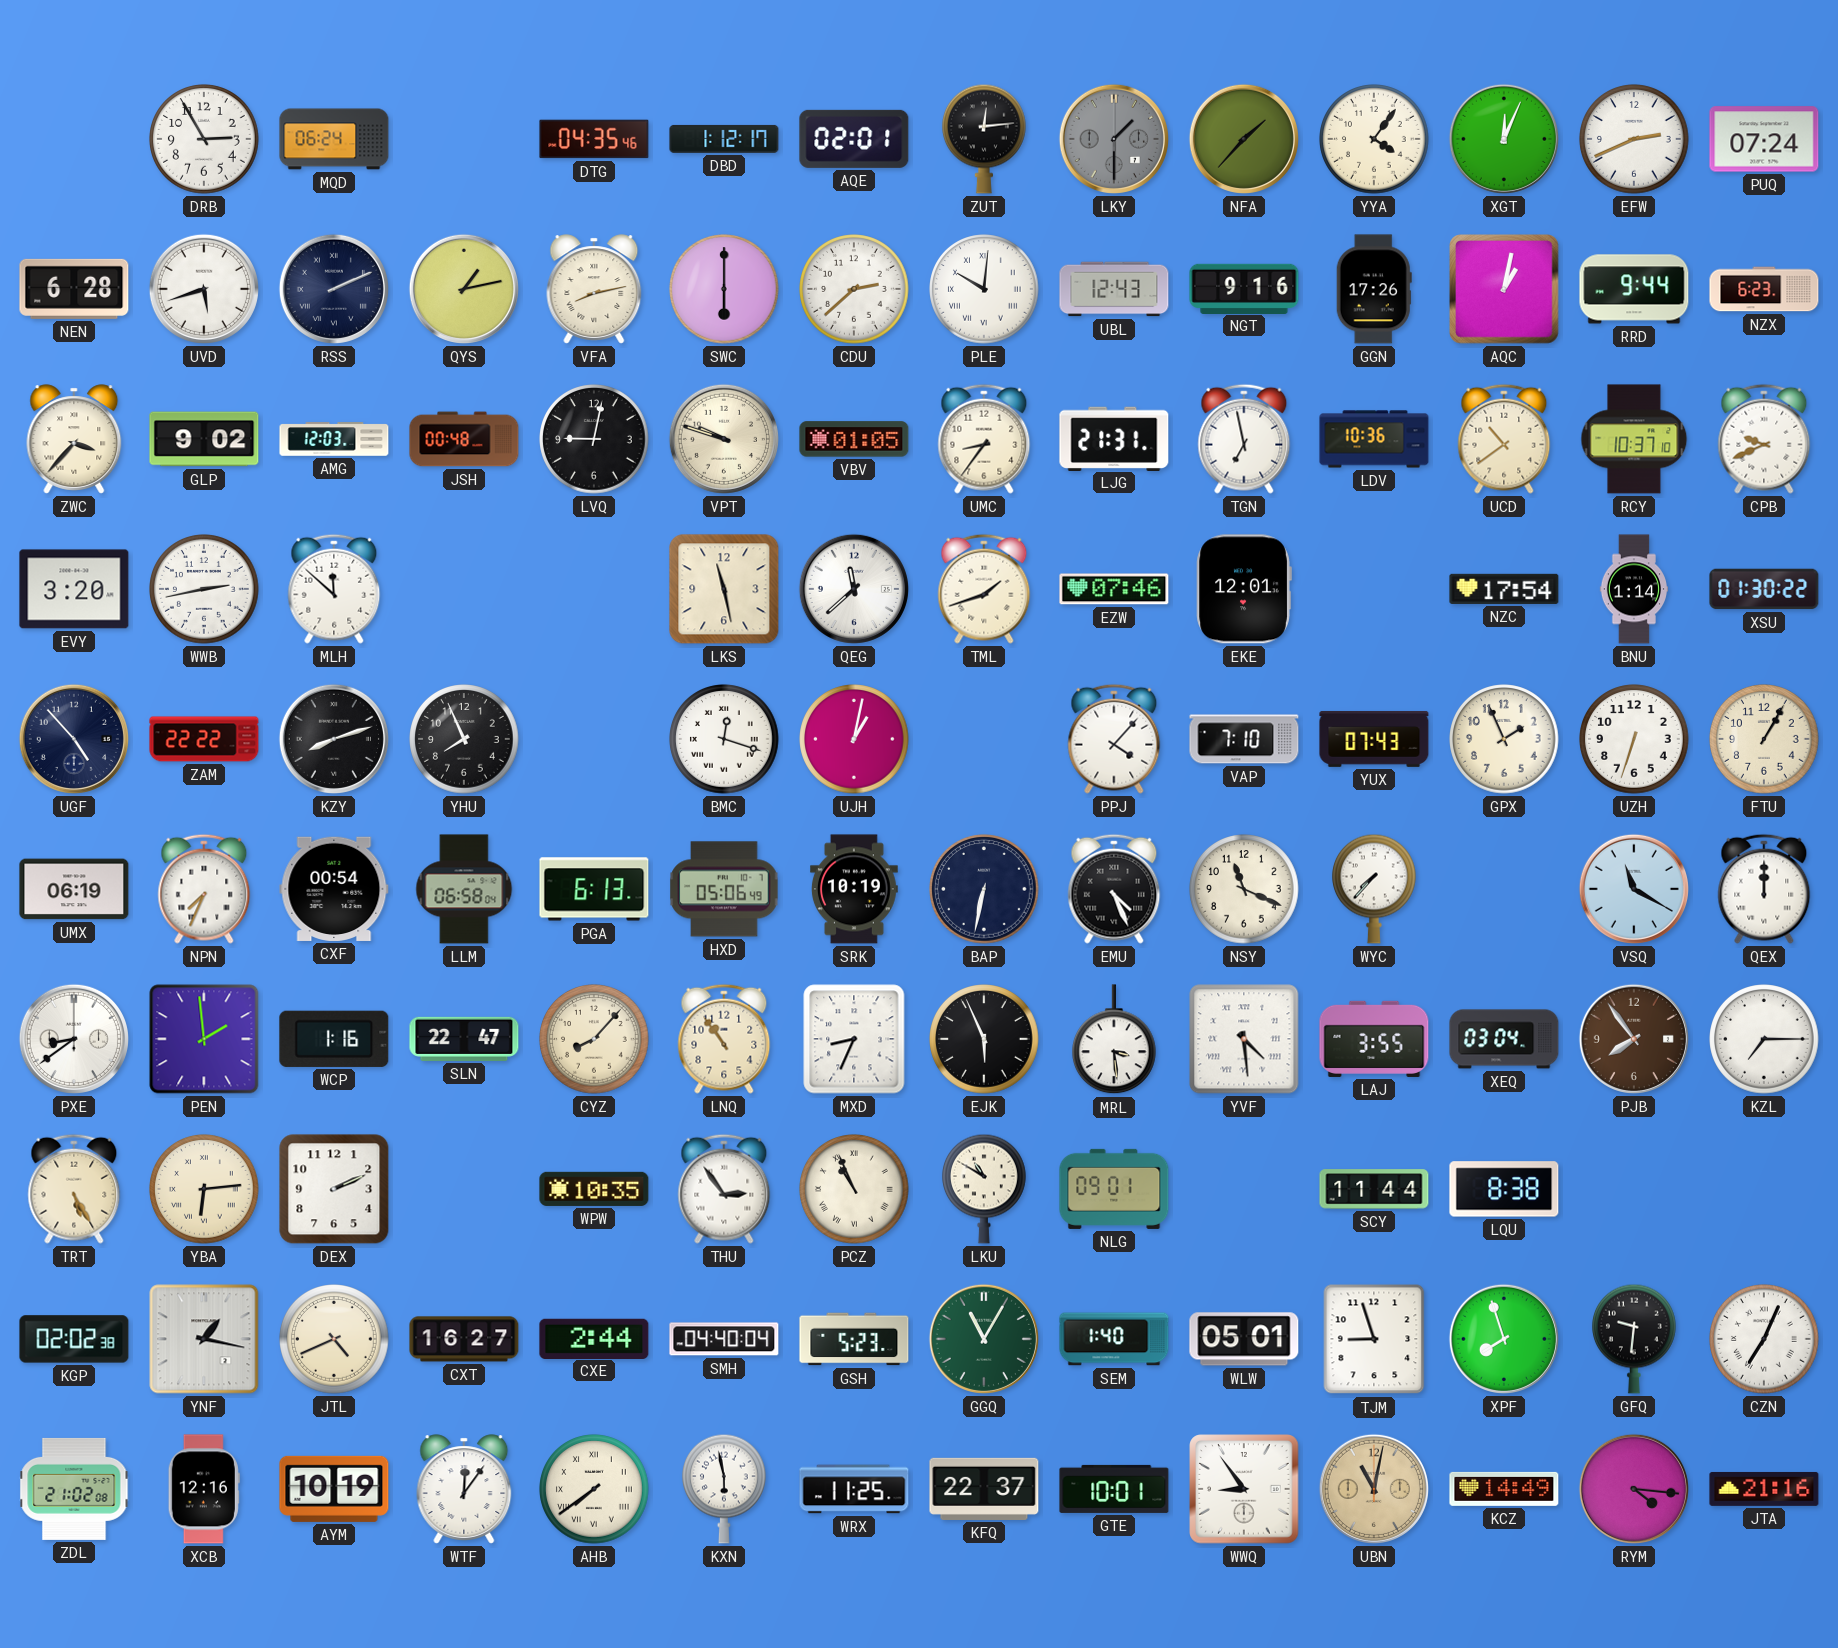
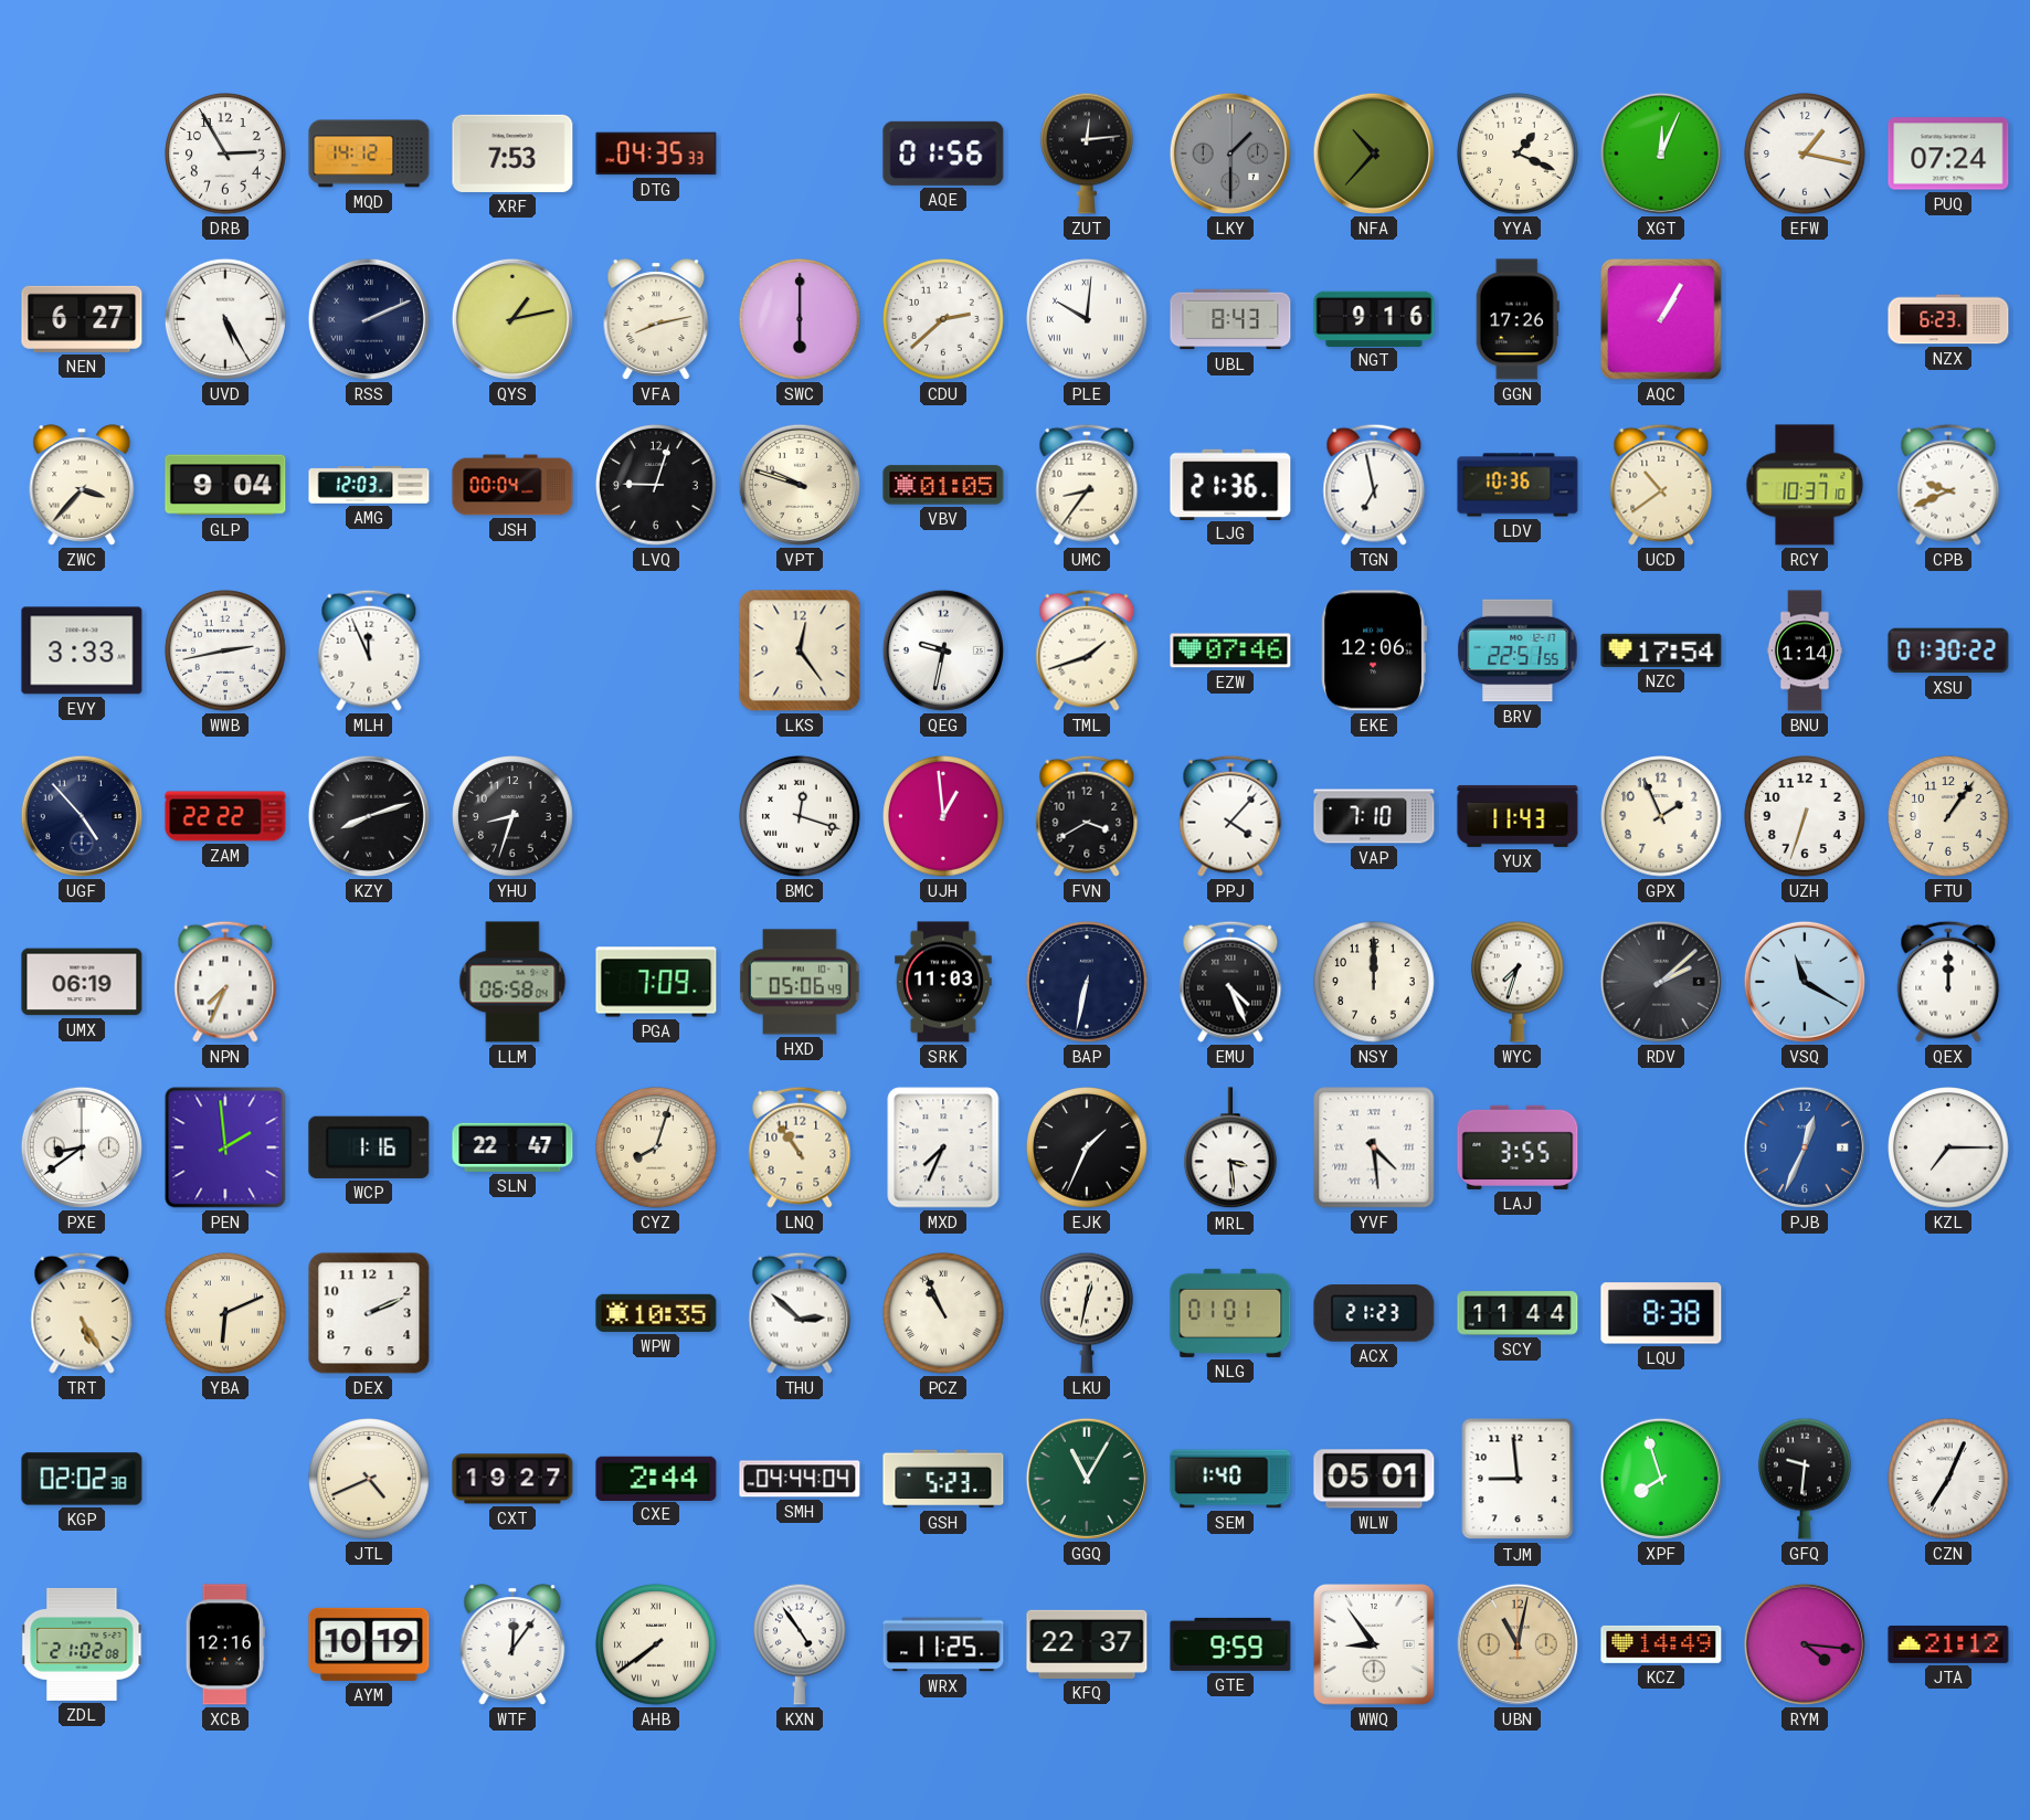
MQD: 06:24 -> 14:12
XRF: none -> 7:53
DTG: 04:35:46 -> 04:35:33
DBD: 1:12 -> none
AQE: 02:01 -> 01:56
NFA: 1:37 -> 10:37
YYA: 4:06 -> 1:19
EFW: 2:41 -> 1:17
NEN: 6:28 -> 6:27
UVD: 5:42 -> 5:25
UBL: 12:43 -> 8:43
AQC: 1:02 -> 1:05
RRD: 9:44 -> none
GLP: 9:02 -> 9:04
JSH: 00:48 -> 00:04
LVQ: 9:02 -> 9:03
LJG: 21:31 -> 21:36
EVY: 3:20 -> 3:33
MLH: 11:52 -> 11:56
LKS: 11:28 -> 12:24
QEG: 11:38 -> 9:32
EKE: 12:01 -> 12:06
BRV: none -> 22:51
YHU: 7:56 -> 8:33
UJH: 1:02 -> 12:59
FVN: none -> 3:40
YUX: 07:43 -> 11:43
FTU: 1:05 -> 1:06
CXF: 00:54 -> none
PGA: 6:13 -> 7:09
SRK: 10:19 -> 11:03
NSY: 11:19 -> 12:00
WYC: 7:37 -> 7:33
RDV: none -> 2:08
CYZ: 8:07 -> 8:03
MXD: 8:34 -> 7:34
EJK: 5:56 -> 1:34
XEQ: 03:04 -> none
PJB: 7:54 -> 12:34
PJB dial: brown -> blue
YBA: 6:14 -> 6:11
THU: 2:54 -> 2:52
LKU: 10:50 -> 12:32
NLG: 09:01 -> 01:01
ACX: none -> 21:23
YNF: 1:17 -> none
CXT: 16:27 -> 19:27
SMH: 04:40 -> 04:44
TJM: 8:57 -> 8:59
KXN: 5:58 -> 4:54
GTE: 10:01 -> 9:59
JTA: 21:16 -> 21:12
